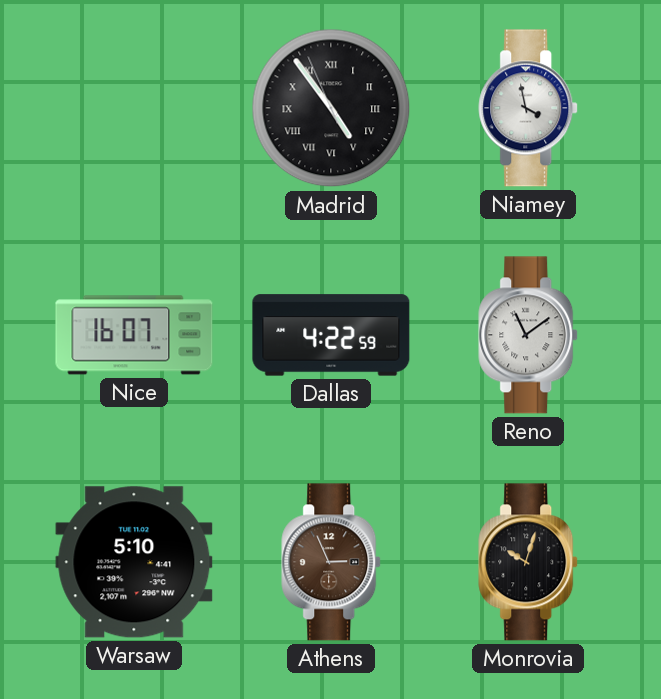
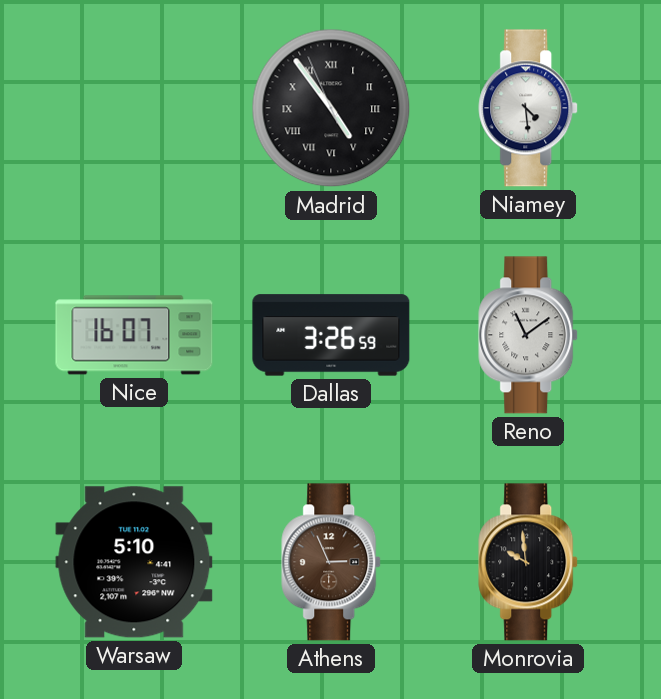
Niamey: 3:58 -> 4:29
Dallas: 4:22 -> 3:26
Monrovia: 10:03 -> 9:59
